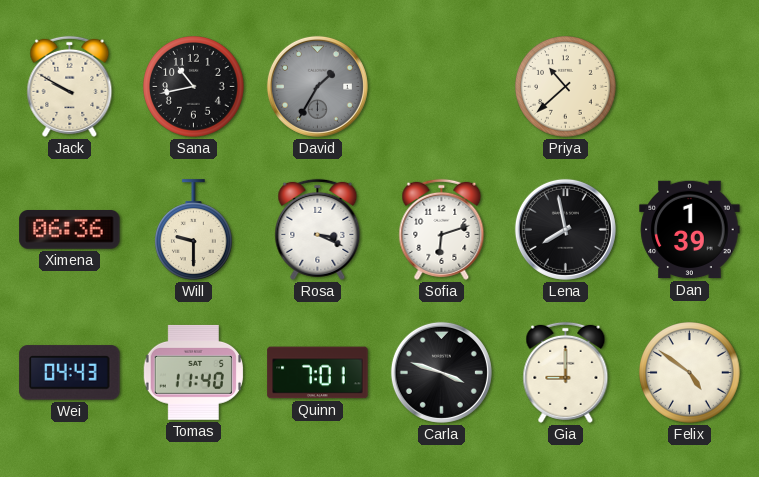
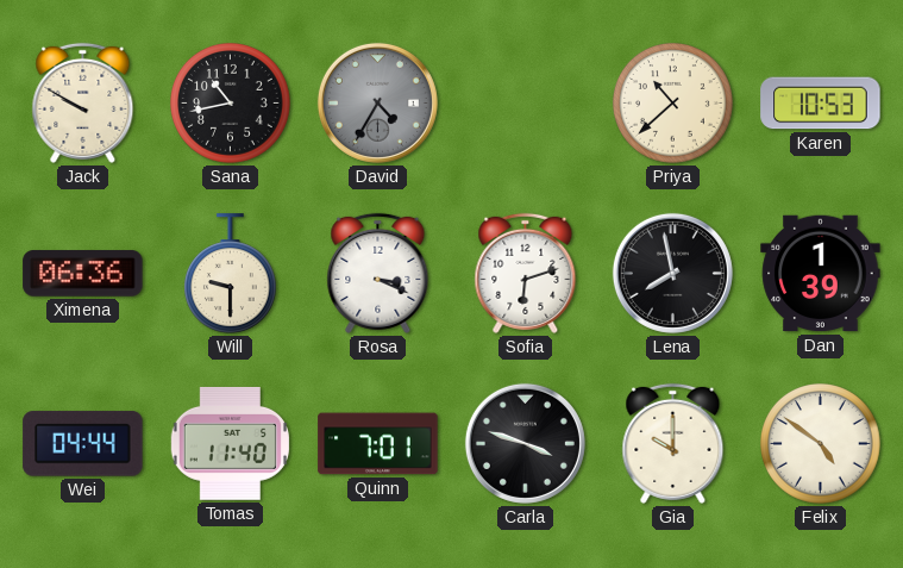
David: 1:35 -> 4:35
Karen: none -> 10:53
Wei: 04:43 -> 04:44
Gia: 9:00 -> 10:00
